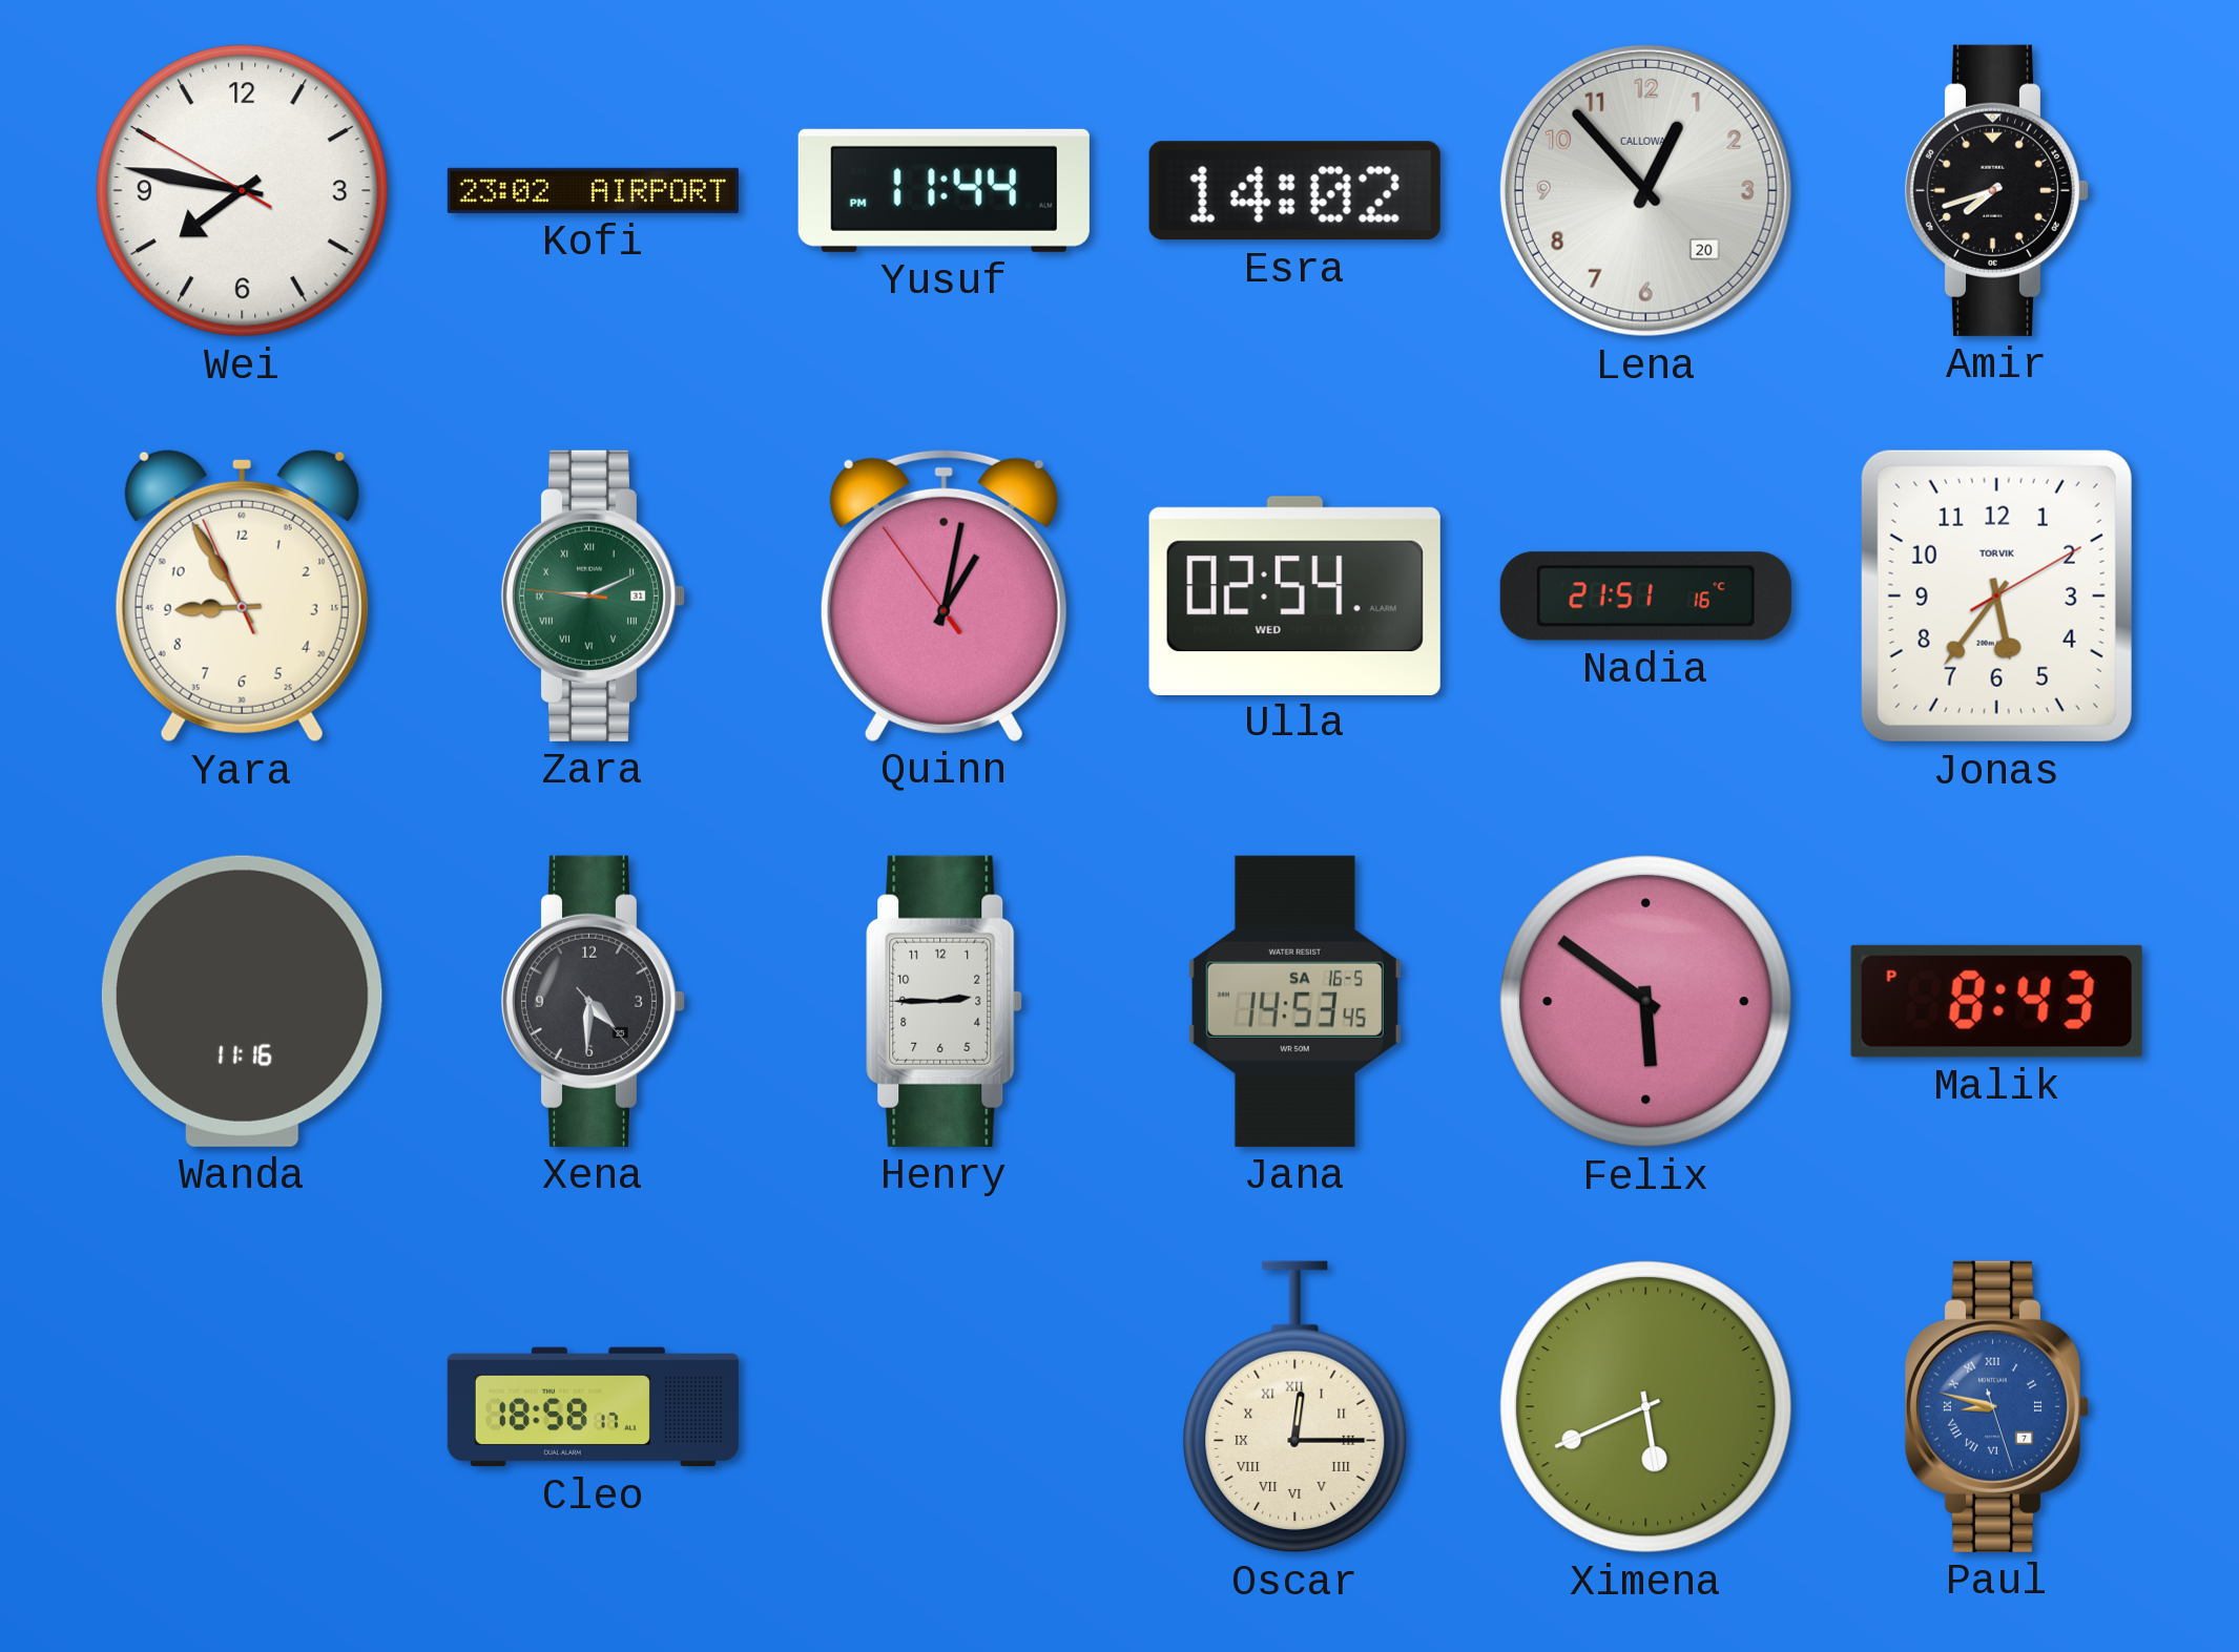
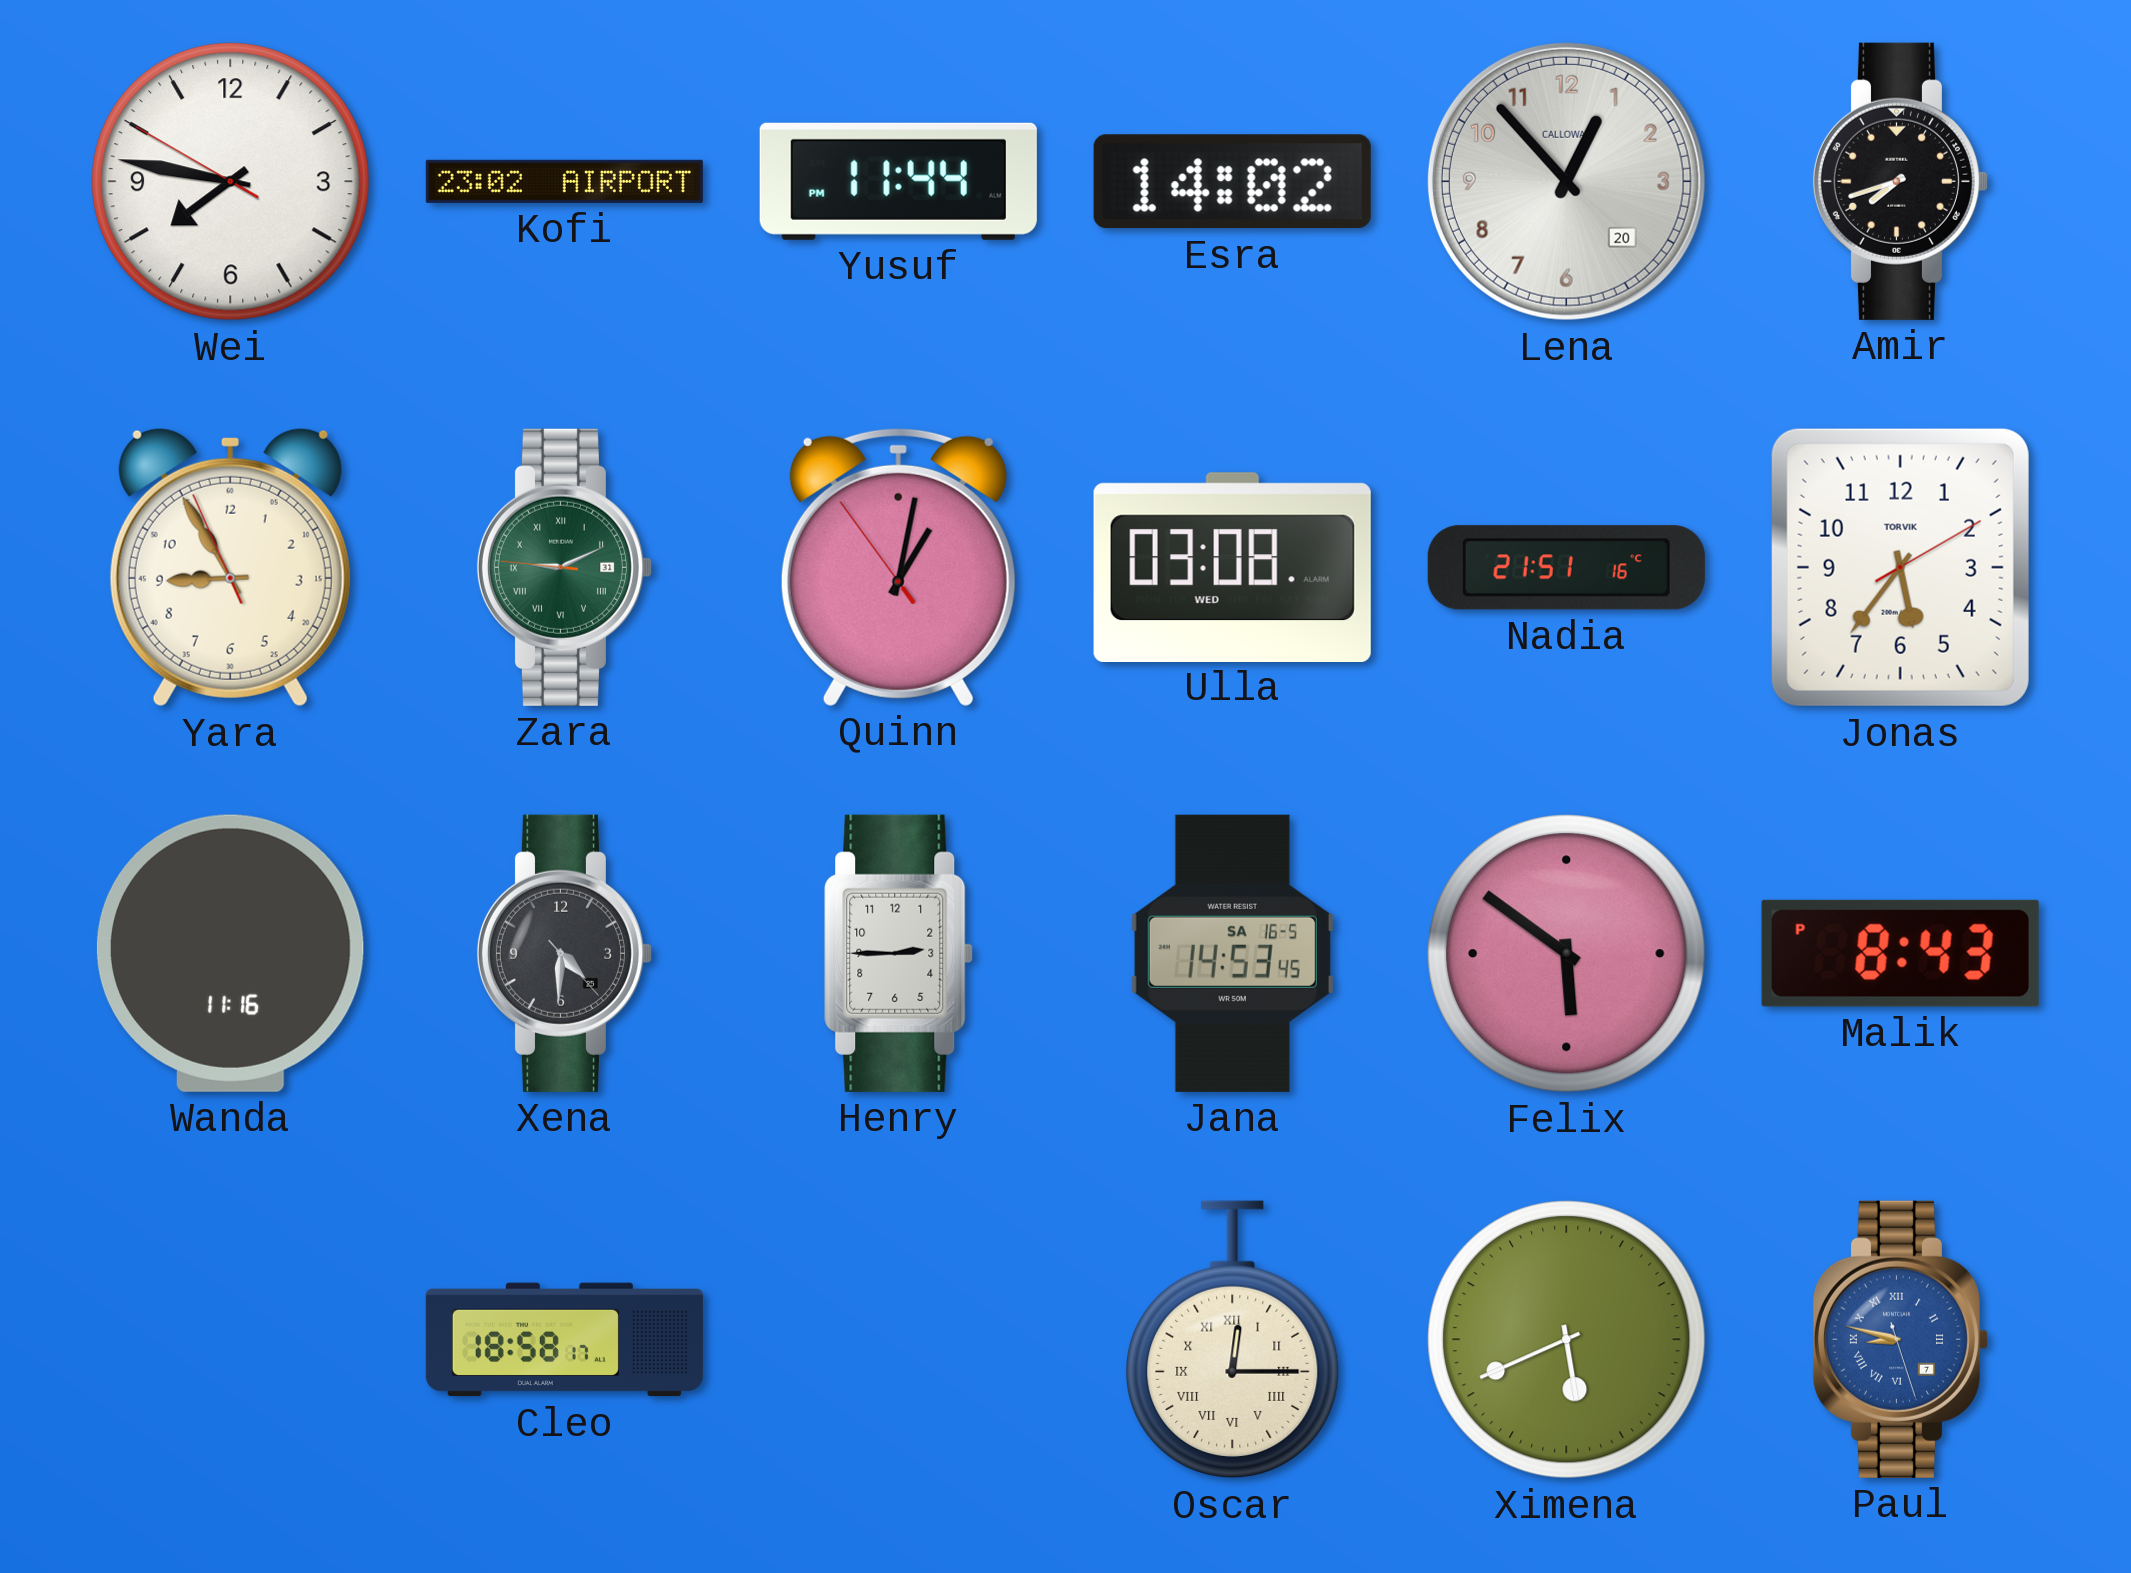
Ulla: 02:54 -> 03:08
